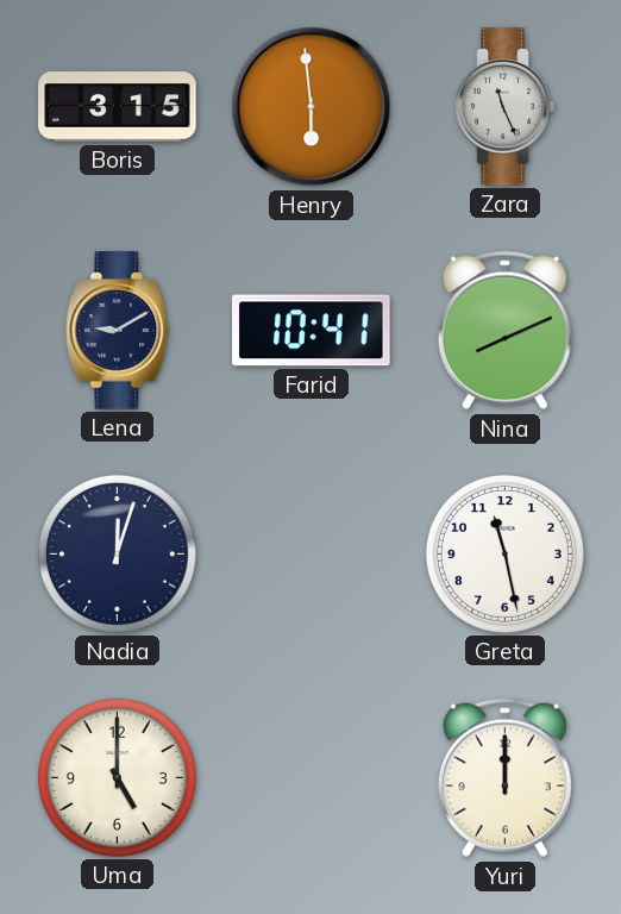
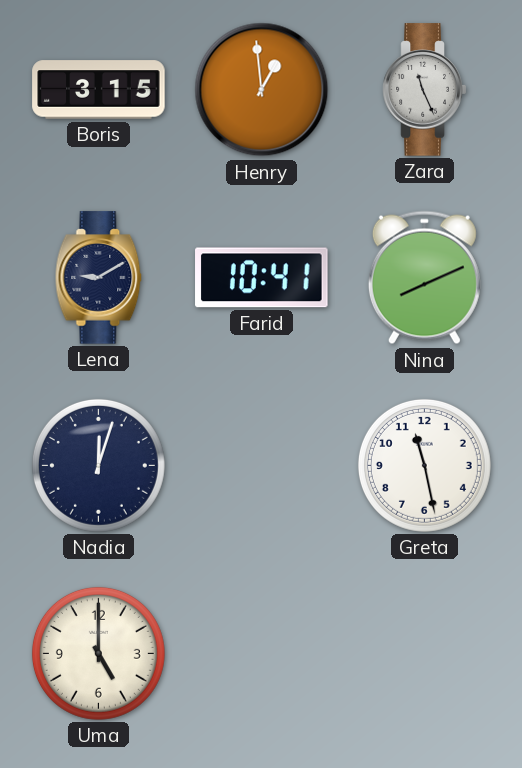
Henry: 5:59 -> 12:59
Yuri: 12:00 -> none
